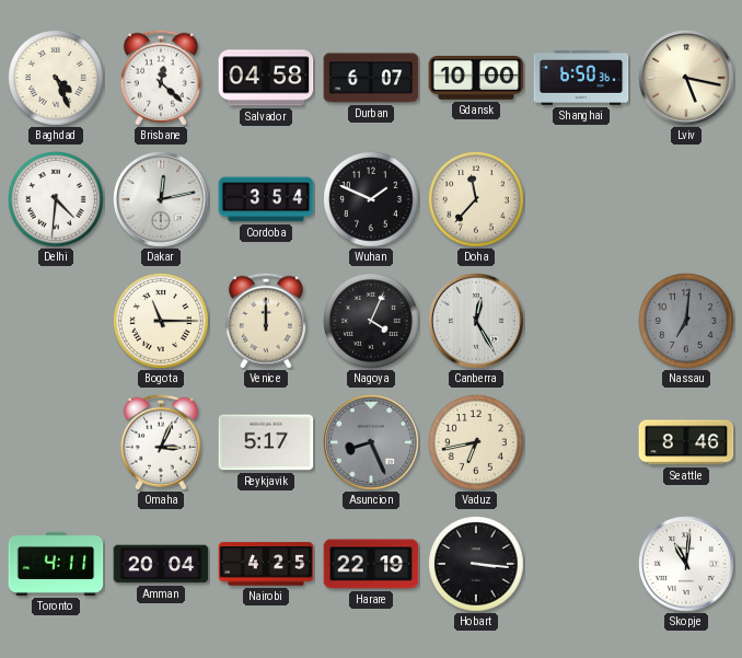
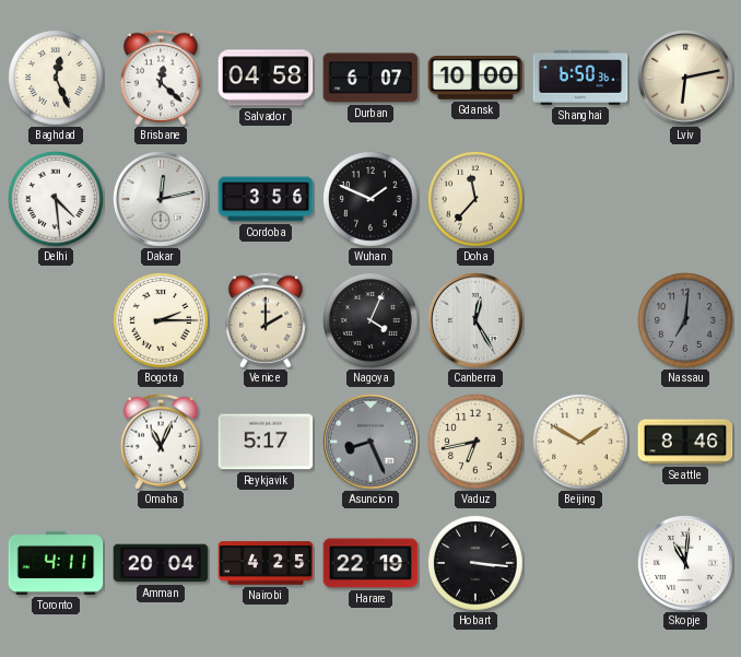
Baghdad: 4:26 -> 12:26
Lviv: 5:17 -> 6:13
Delhi: 4:31 -> 4:29
Cordoba: 3:54 -> 3:56
Bogota: 11:15 -> 2:15
Venice: 12:00 -> 2:00
Omaha: 3:04 -> 11:04
Beijing: none -> 1:50
